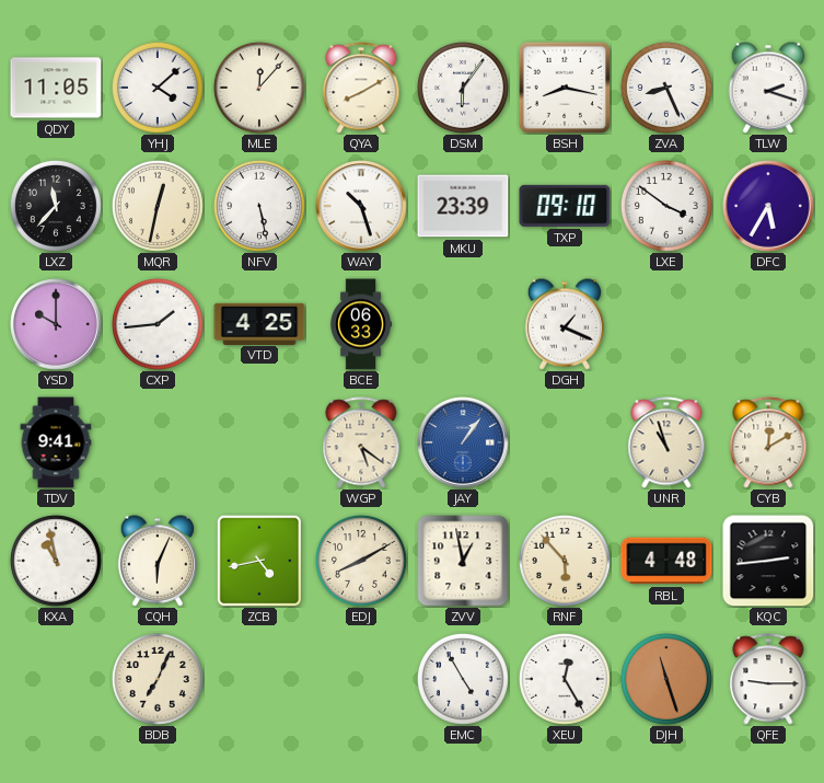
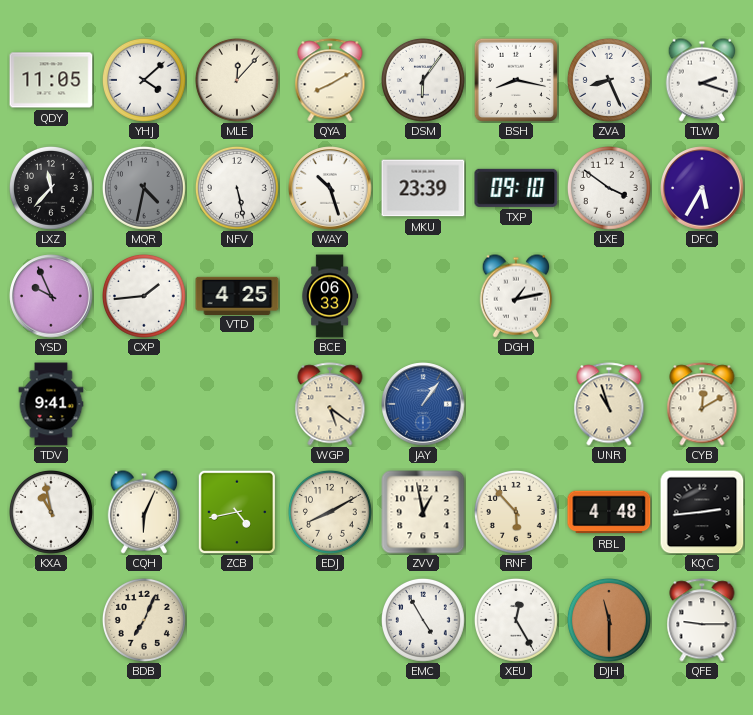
MQR: 12:32 -> 4:32
MQR dial: cream -> grey
YSD: 10:00 -> 9:56
DGH: 1:19 -> 1:13
DJH: 11:27 -> 11:30
